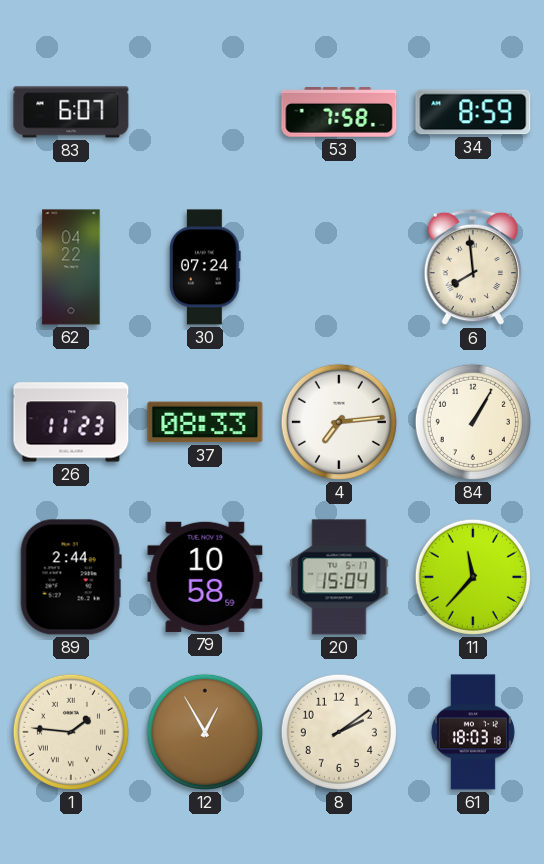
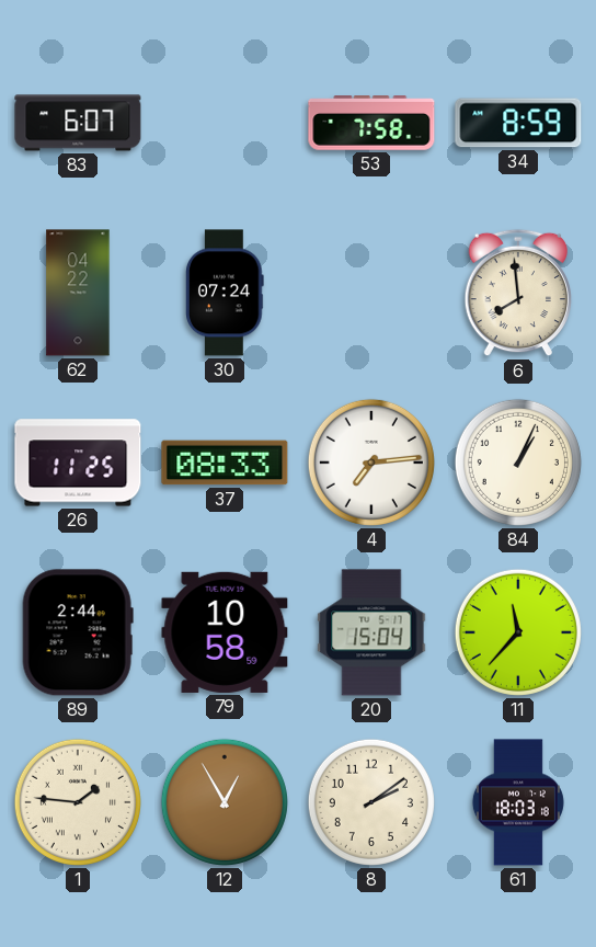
26: 11:23 -> 11:25
84: 1:05 -> 1:04
